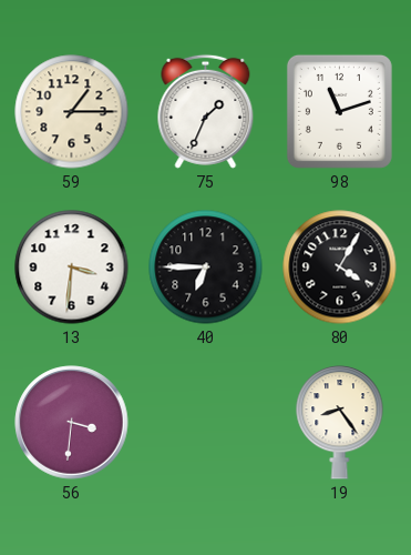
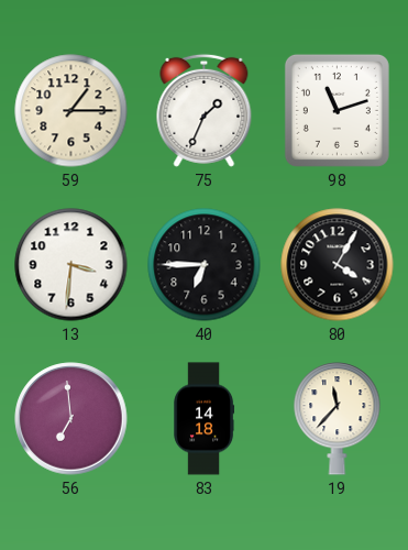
56: 3:31 -> 6:59
83: none -> 14:18
19: 8:24 -> 11:37
